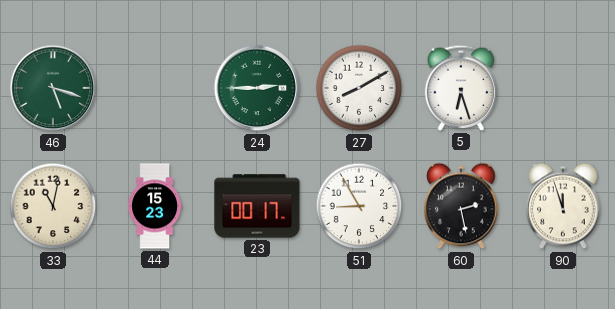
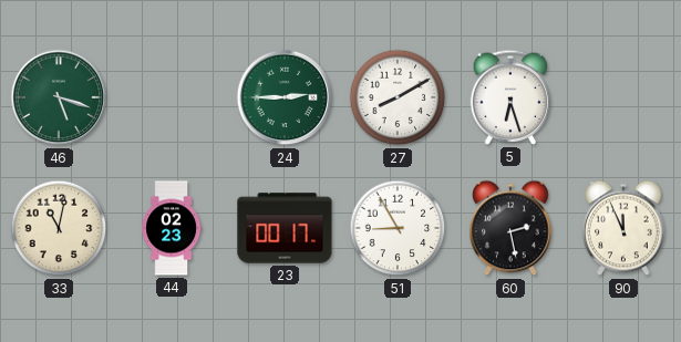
44: 15:23 -> 02:23
90: 11:57 -> 11:56
